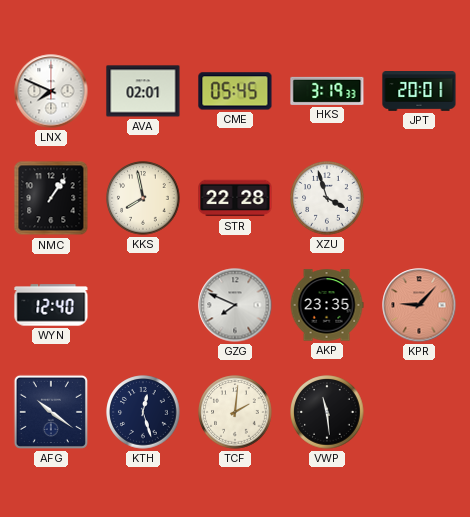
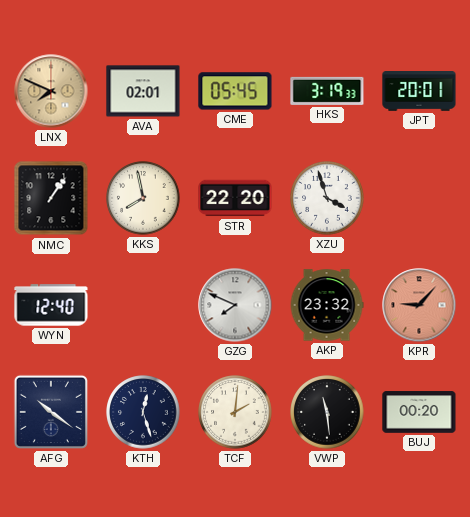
LNX dial: white -> champagne
STR: 22:28 -> 22:20
AKP: 23:35 -> 23:32
BUJ: none -> 00:20
